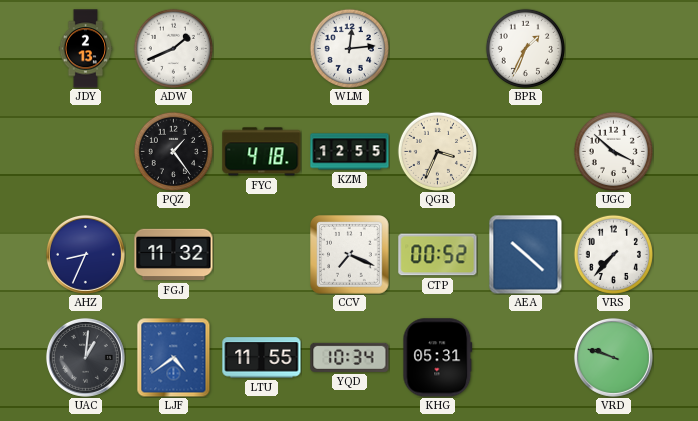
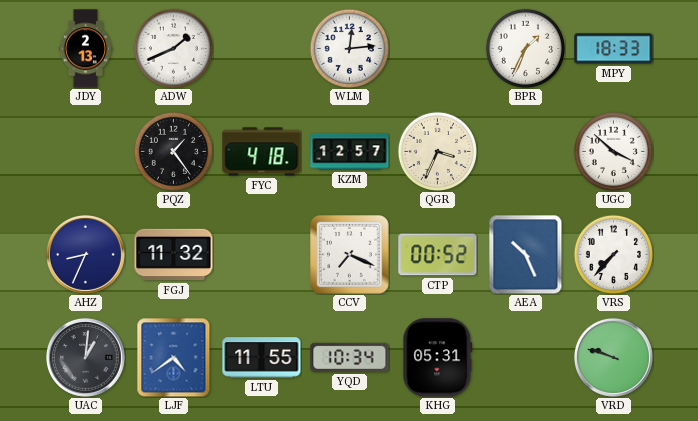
MPY: none -> 18:33
KZM: 12:55 -> 12:57
AEA: 10:22 -> 10:26
